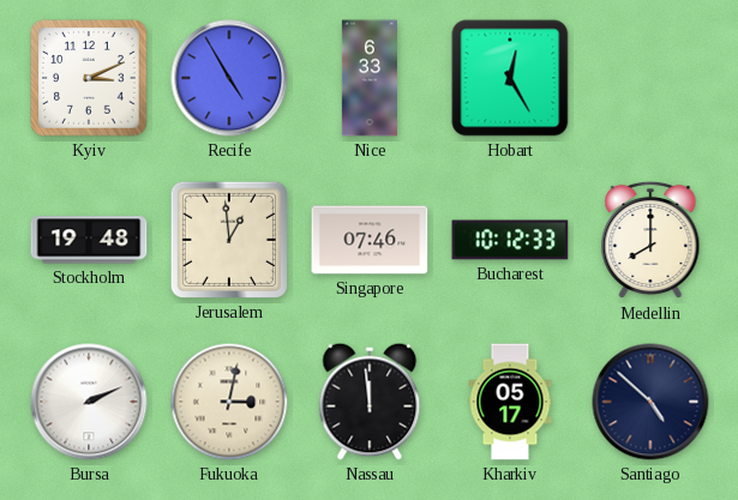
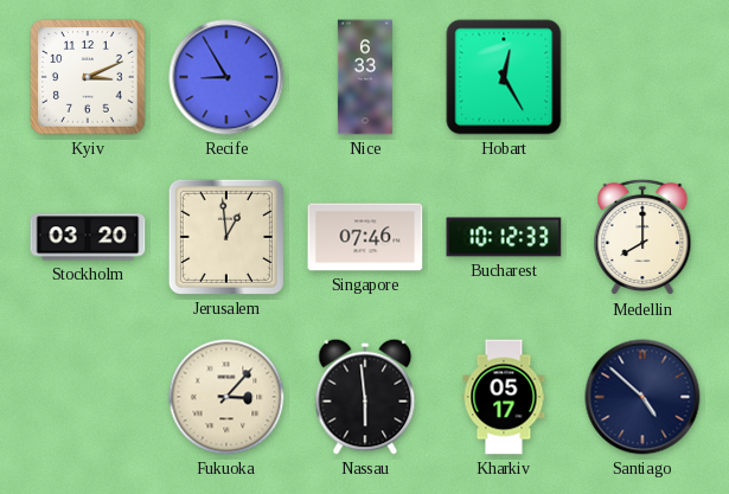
Recife: 4:55 -> 8:55
Stockholm: 19:48 -> 03:20
Bursa: 2:11 -> none
Fukuoka: 3:02 -> 3:07
Nassau: 11:59 -> 5:59
